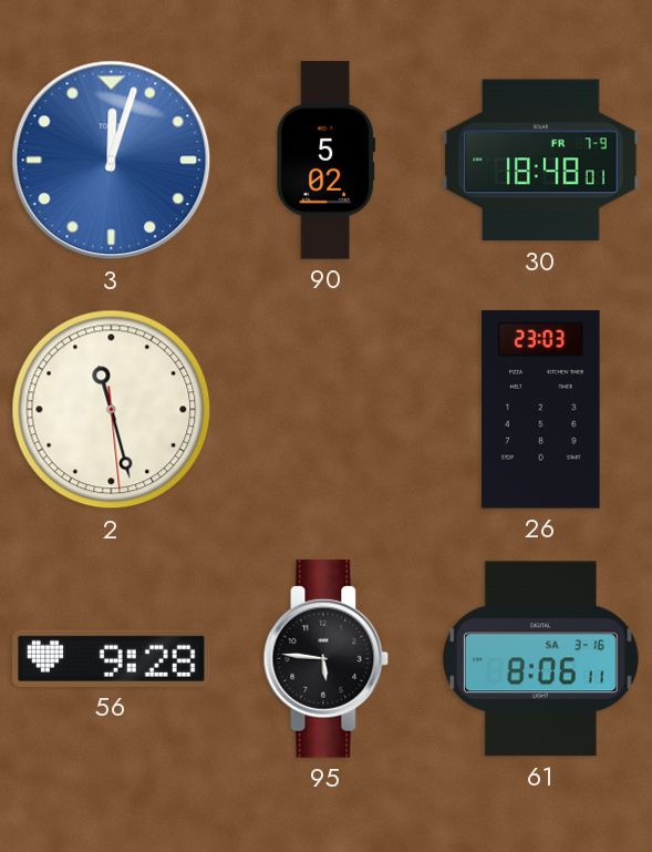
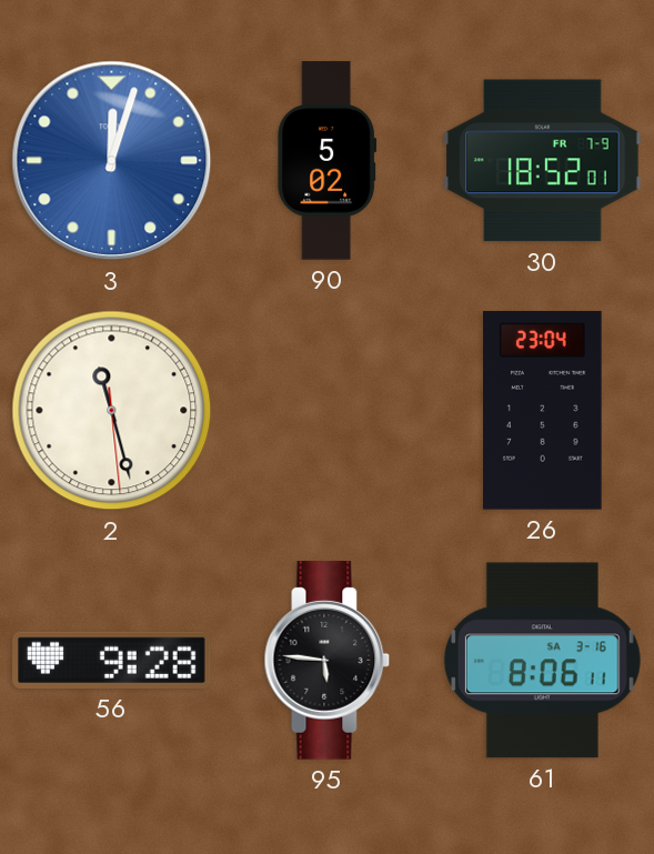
30: 18:48 -> 18:52
26: 23:03 -> 23:04
